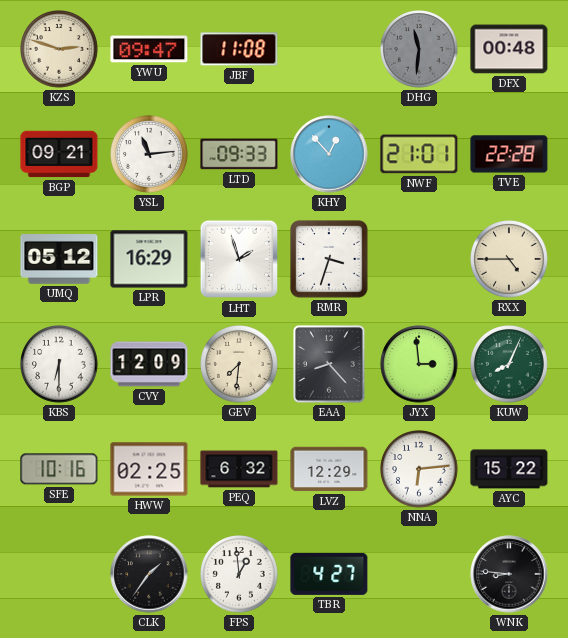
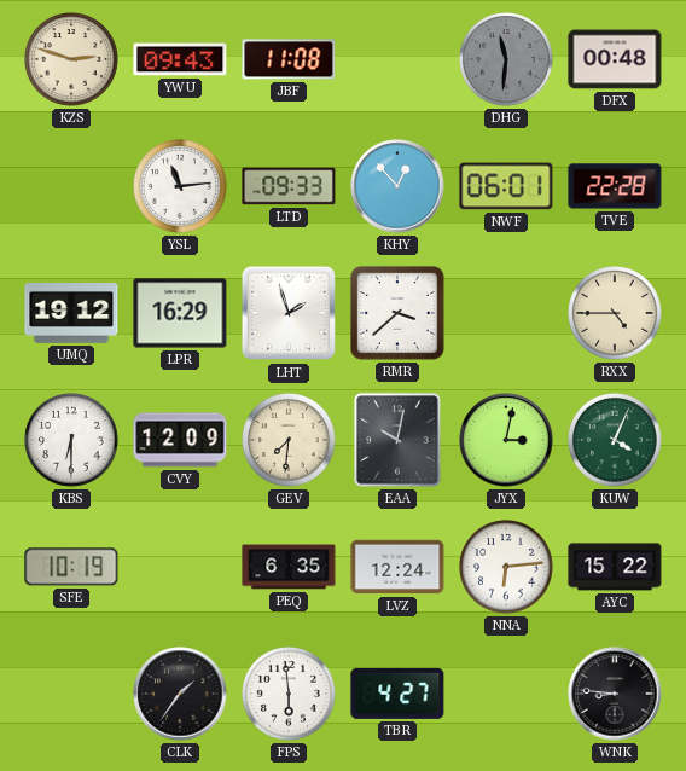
YWU: 09:47 -> 09:43
BGP: 09:21 -> none
NWF: 21:01 -> 06:01
UMQ: 05:12 -> 19:12
RMR: 3:33 -> 3:38
EAA: 8:23 -> 10:02
JYX: 2:59 -> 3:02
KUW: 8:04 -> 4:04
SFE: 10:16 -> 10:19
HWW: 02:25 -> none
PEQ: 6:32 -> 6:35
LVZ: 12:29 -> 12:24
FPS: 12:59 -> 5:59
